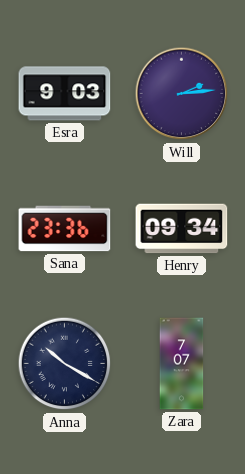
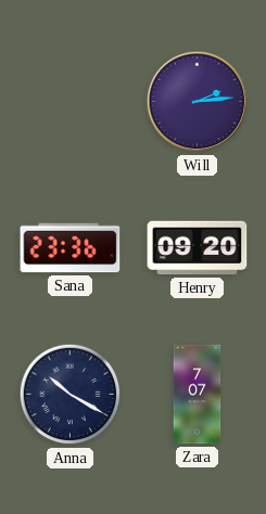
Esra: 9:03 -> none
Henry: 09:34 -> 09:20
